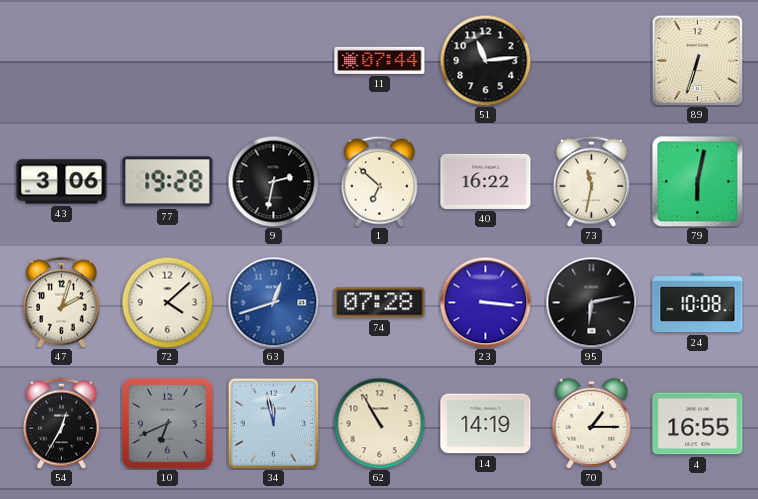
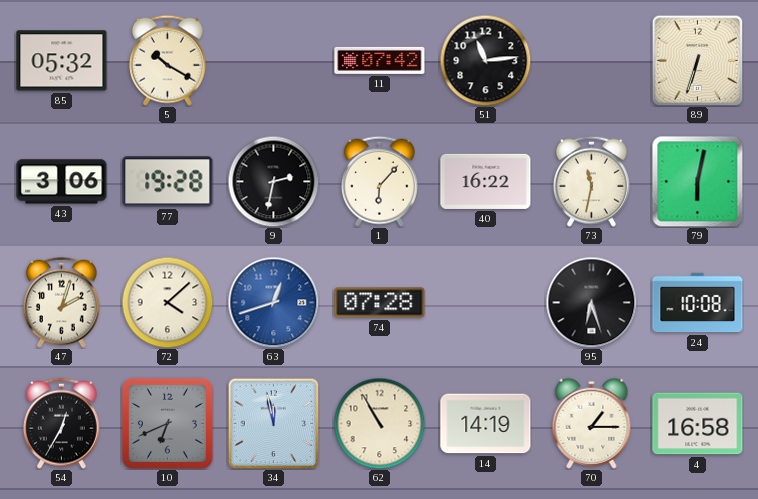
85: none -> 05:32
5: none -> 10:20
11: 07:44 -> 07:42
1: 6:52 -> 6:07
23: 3:16 -> none
95: 6:13 -> 6:27
4: 16:55 -> 16:58
